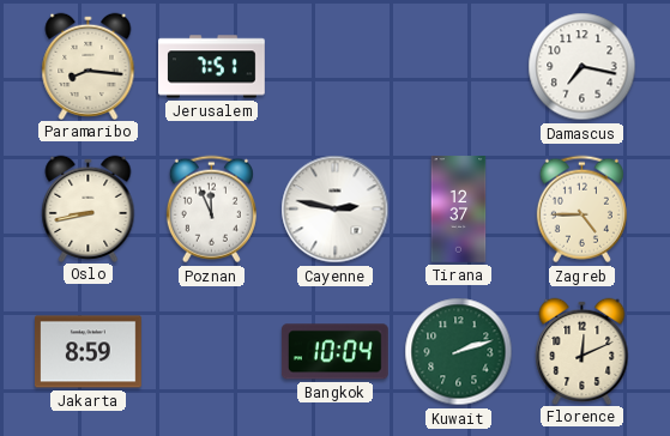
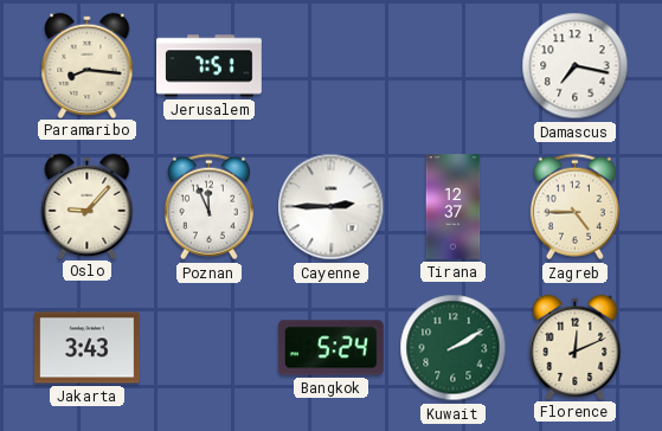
Oslo: 8:43 -> 9:07
Cayenne: 2:47 -> 2:45
Jakarta: 8:59 -> 3:43
Bangkok: 10:04 -> 5:24
Kuwait: 2:12 -> 2:10
